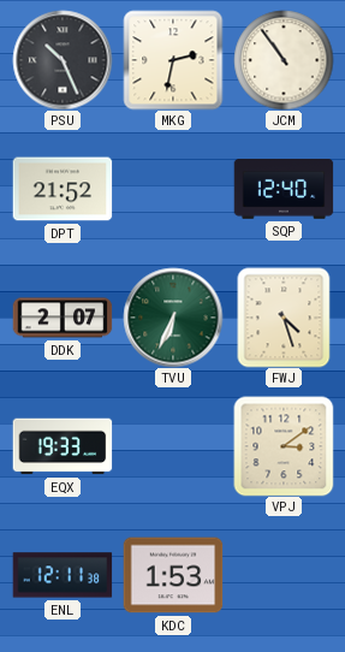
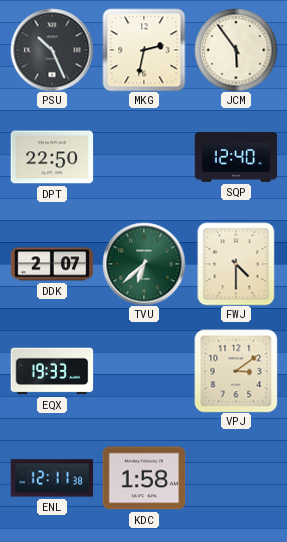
JCM: 10:54 -> 5:54
DPT: 21:52 -> 22:50
TVU: 6:34 -> 6:38
FWJ: 4:27 -> 4:30
KDC: 1:53 -> 1:58
